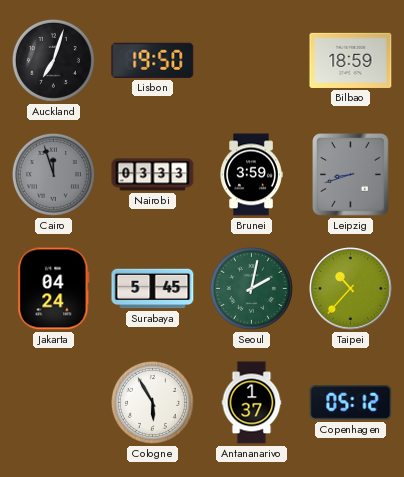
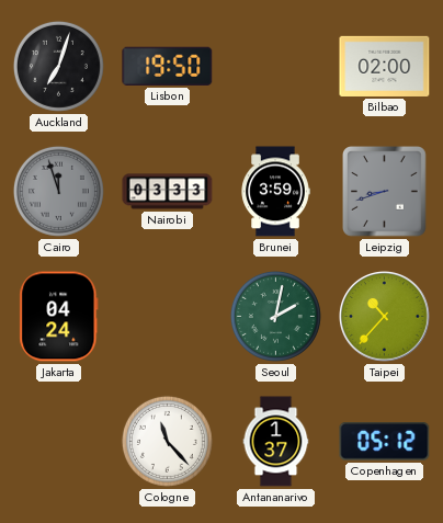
Bilbao: 18:59 -> 02:00
Surabaya: 5:45 -> none
Cologne: 5:55 -> 11:23
